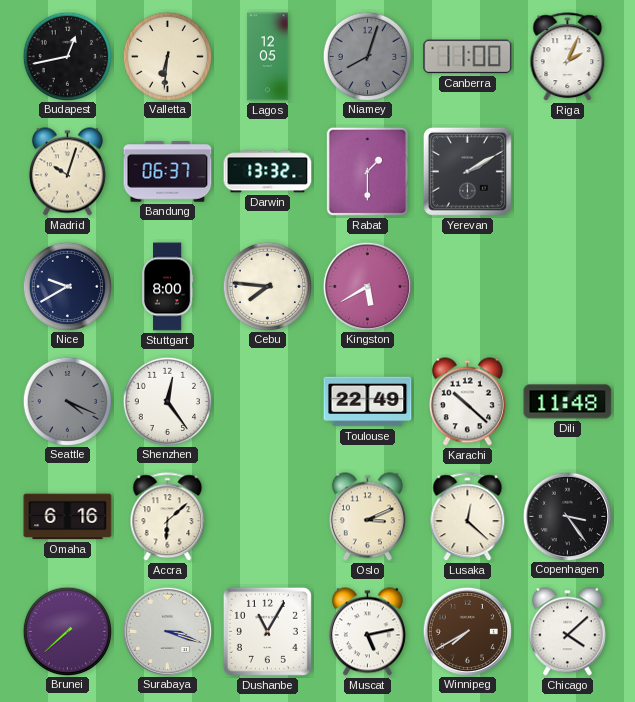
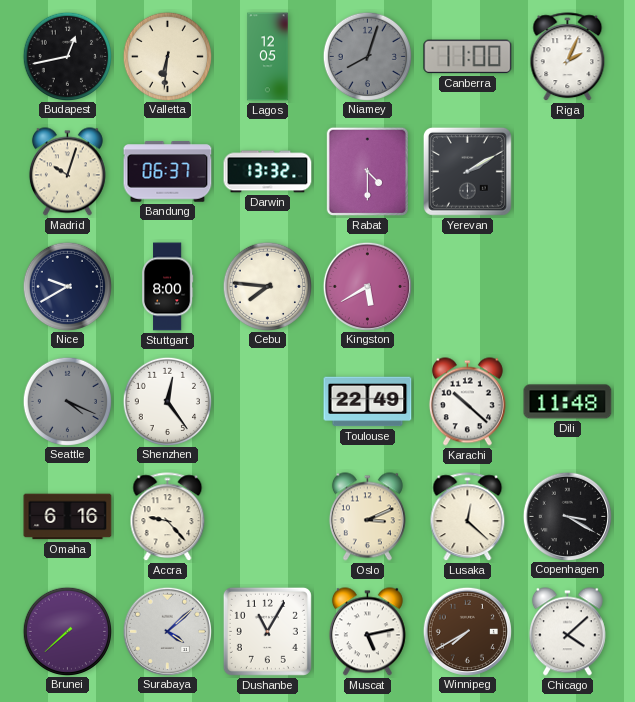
Rabat: 1:30 -> 4:30
Accra: 6:08 -> 9:23
Copenhagen: 3:24 -> 3:20
Surabaya: 3:18 -> 4:08
